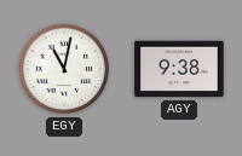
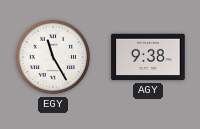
EGY: 11:02 -> 11:25
